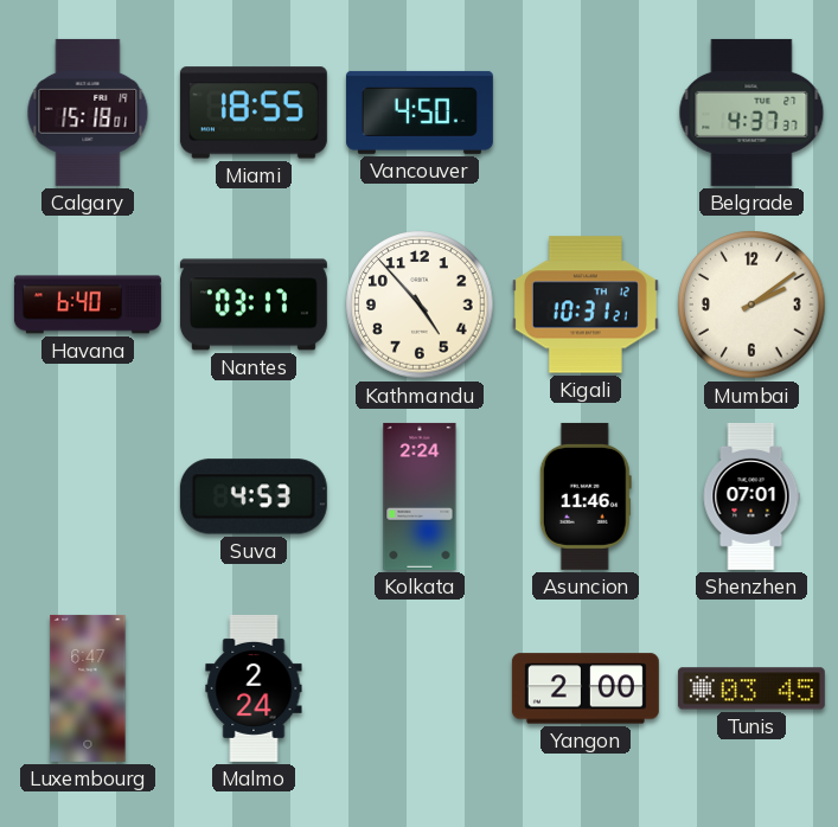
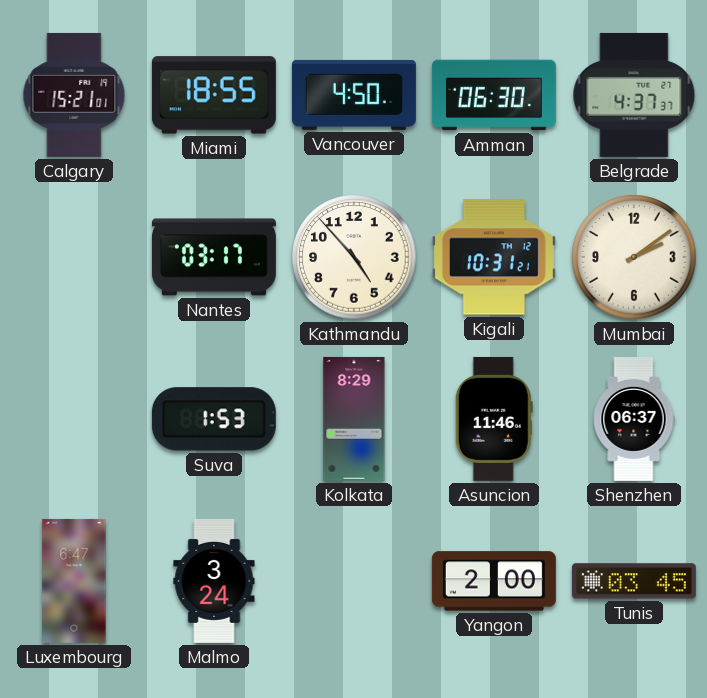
Calgary: 15:18 -> 15:21
Amman: none -> 06:30
Havana: 6:40 -> none
Suva: 4:53 -> 1:53
Kolkata: 2:24 -> 8:29
Shenzhen: 07:01 -> 06:37
Malmo: 2:24 -> 3:24
